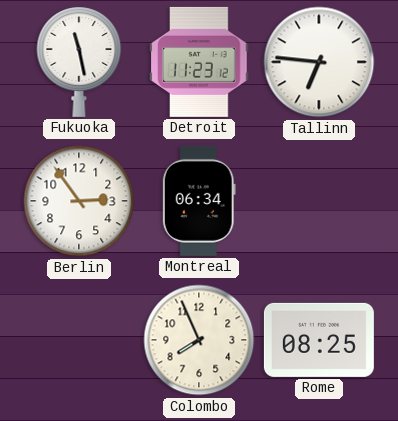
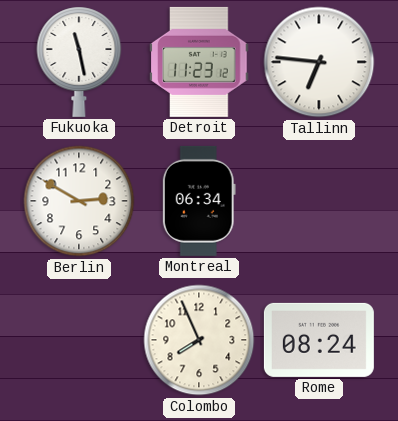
Berlin: 2:54 -> 2:50
Rome: 08:25 -> 08:24
